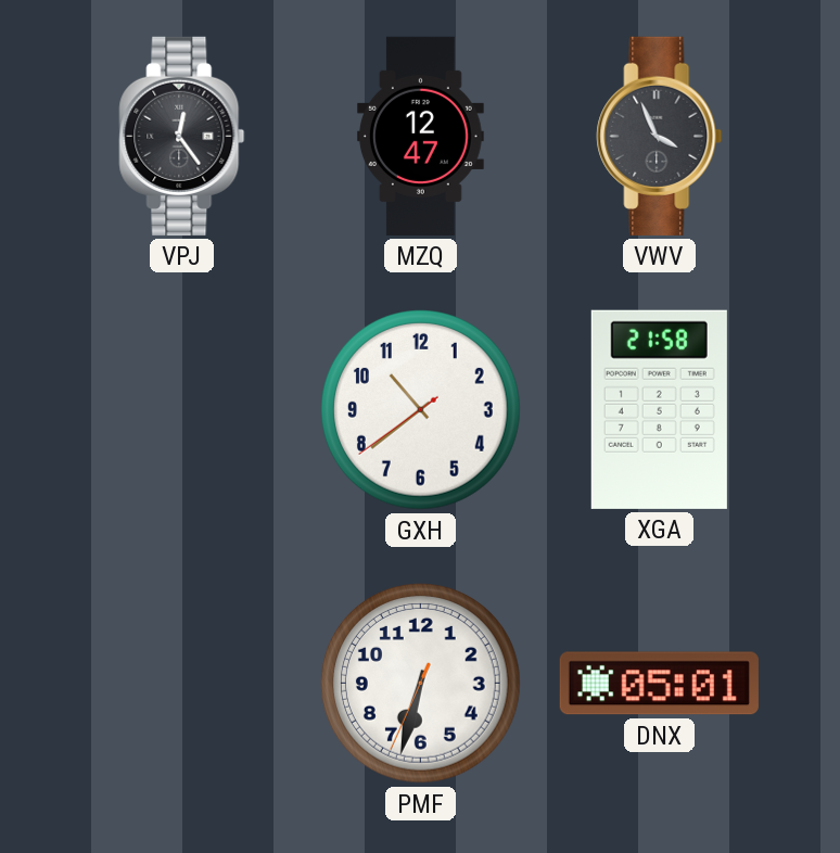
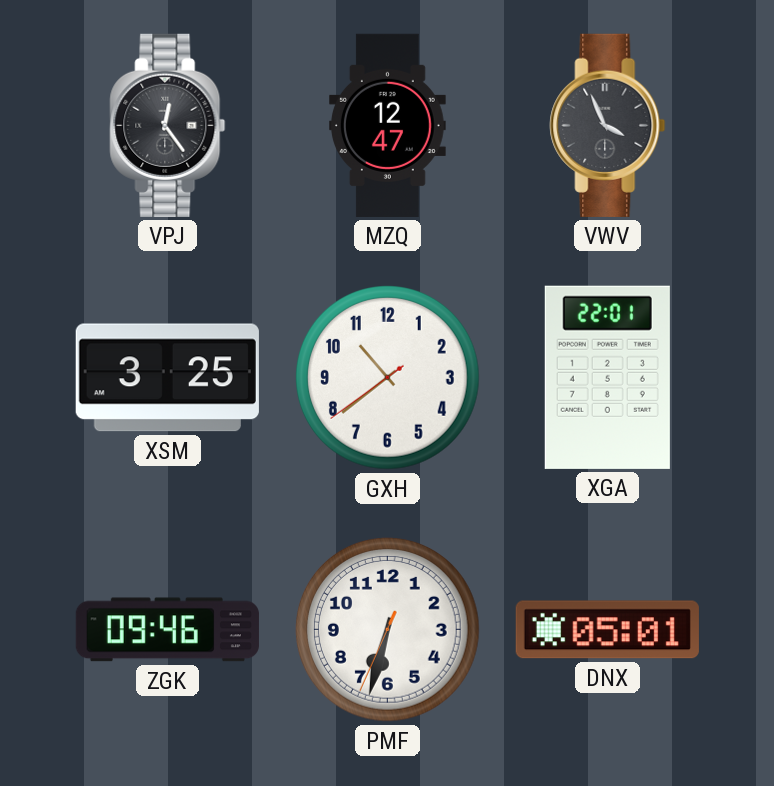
XSM: none -> 3:25
XGA: 21:58 -> 22:01
ZGK: none -> 09:46
